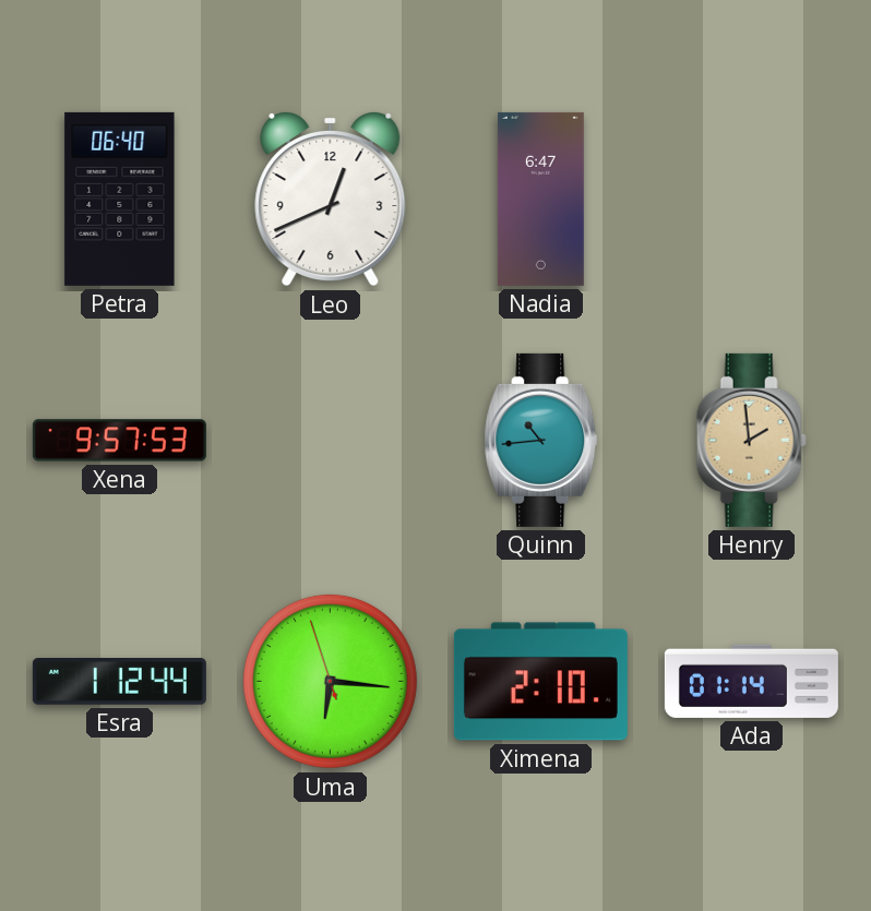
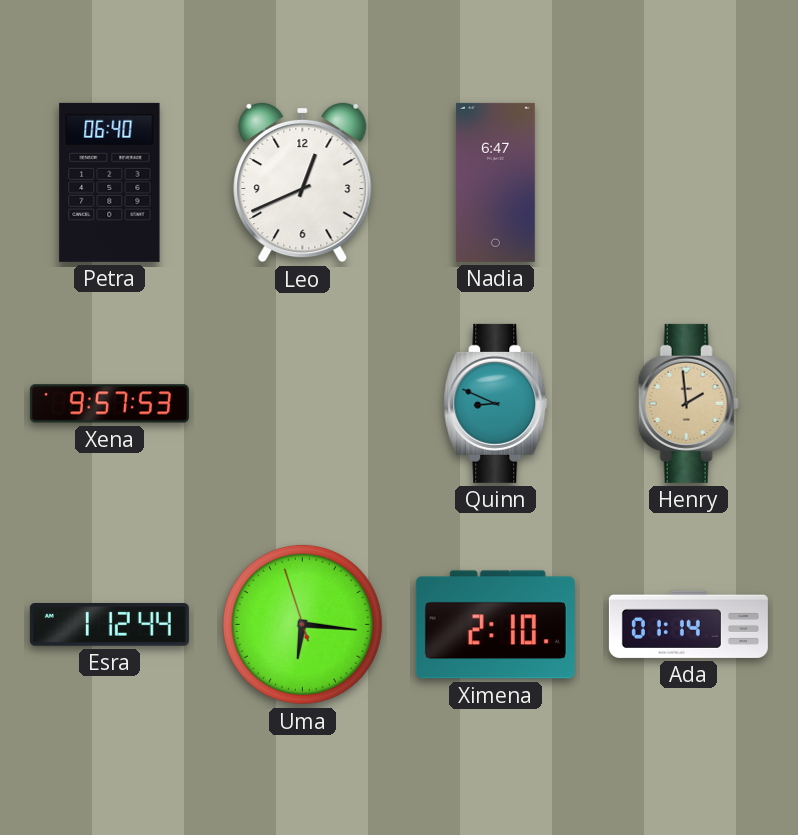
Quinn: 10:44 -> 8:49
